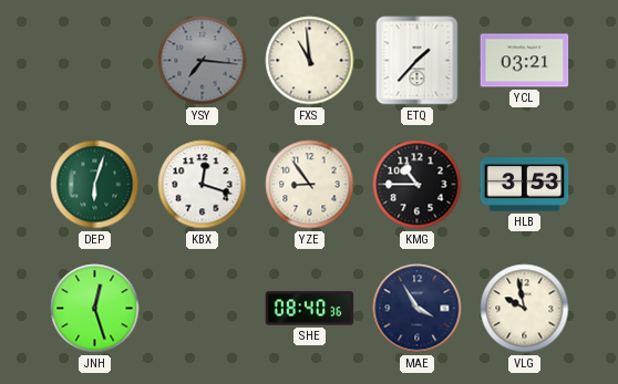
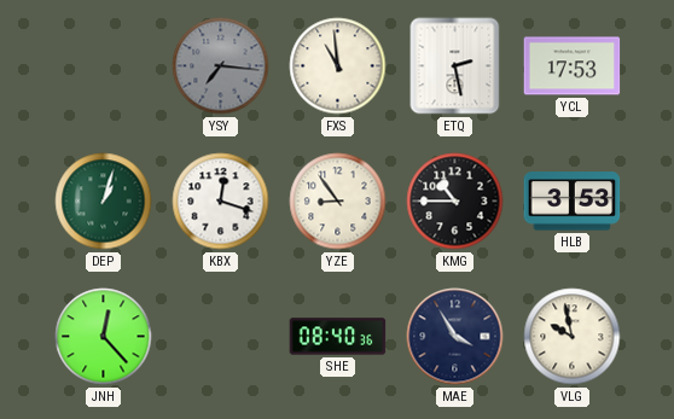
ETQ: 1:37 -> 2:28
YCL: 03:21 -> 17:53
DEP: 6:03 -> 1:03
JNH: 12:27 -> 12:23
